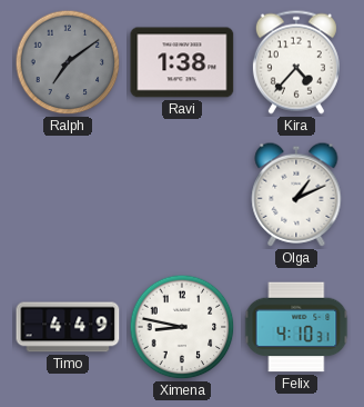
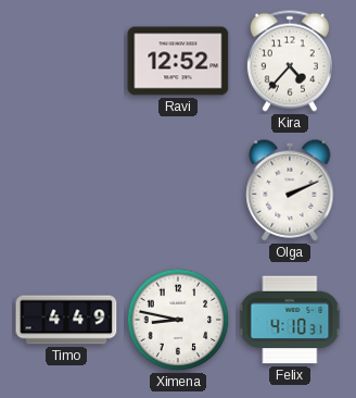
Ralph: 7:09 -> none
Ravi: 1:38 -> 12:52
Olga: 1:11 -> 2:11
